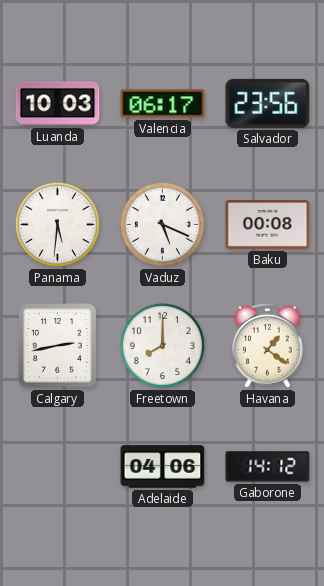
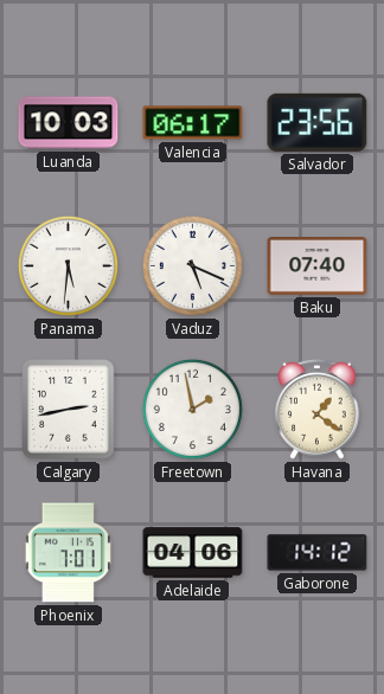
Baku: 00:08 -> 07:40
Freetown: 8:00 -> 1:58
Phoenix: none -> 7:01
